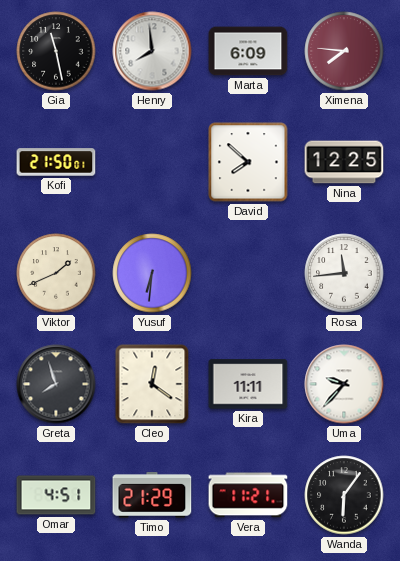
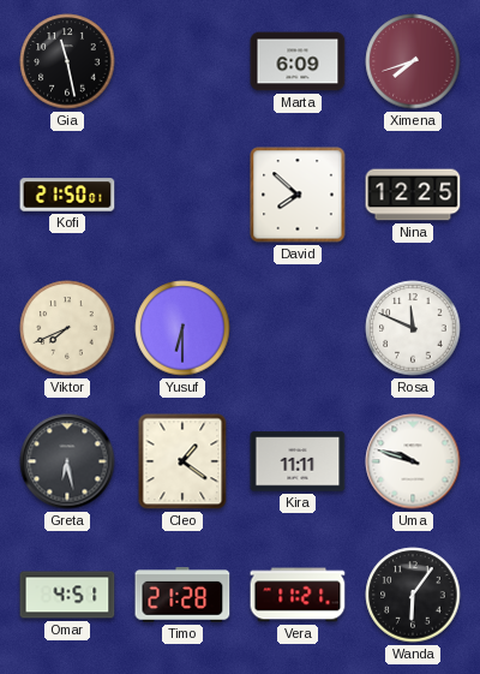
Henry: 7:59 -> none
Ximena: 7:46 -> 7:42
Viktor: 1:41 -> 7:41
Yusuf: 6:31 -> 6:30
Rosa: 11:44 -> 11:49
Greta: 7:57 -> 6:28
Cleo: 12:21 -> 1:21
Uma: 9:37 -> 9:48
Timo: 21:29 -> 21:28
